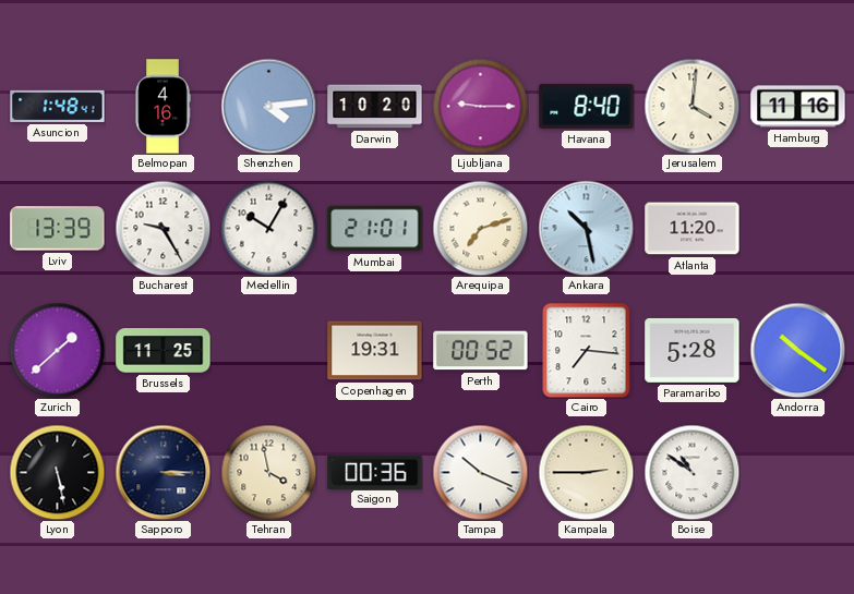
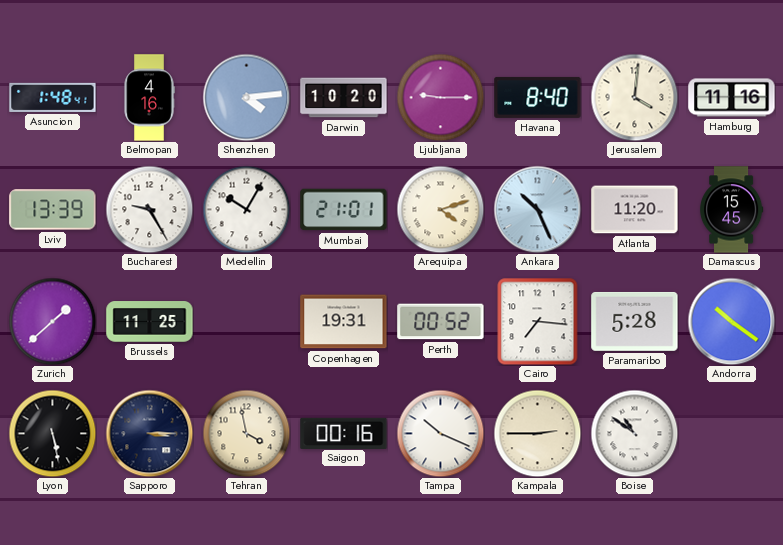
Arequipa: 7:12 -> 4:12
Ankara: 10:28 -> 10:26
Damascus: none -> 15:45
Saigon: 00:36 -> 00:16
